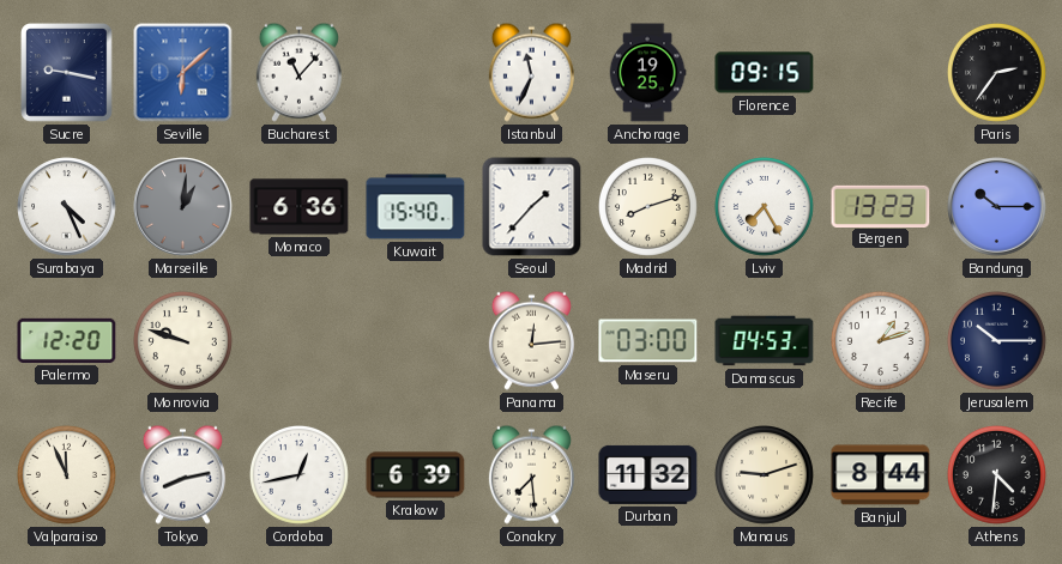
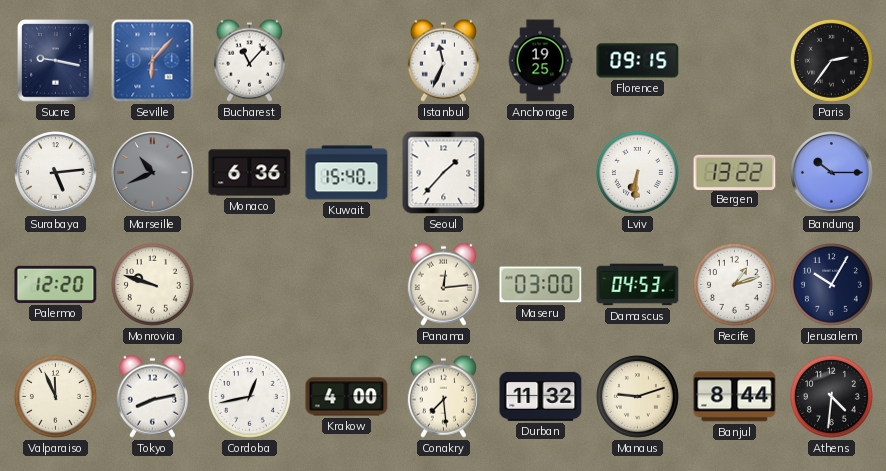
Seville: 6:08 -> 6:07
Surabaya: 4:26 -> 5:14
Marseille: 1:01 -> 10:41
Madrid: 8:12 -> none
Lviv: 7:25 -> 6:31
Bergen: 13:23 -> 13:22
Jerusalem: 10:15 -> 10:05
Krakow: 6:39 -> 4:00
